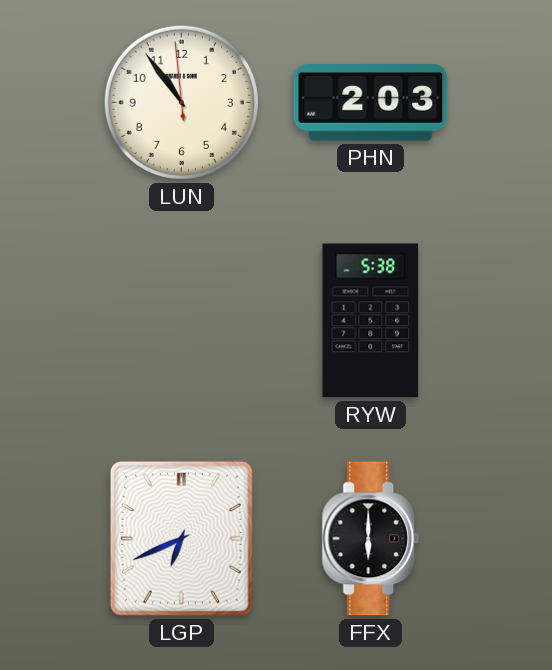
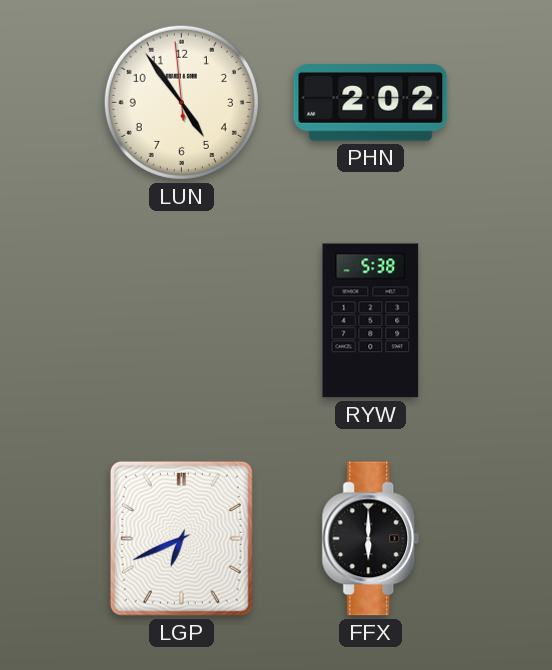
LUN: 10:53 -> 4:53
PHN: 2:03 -> 2:02
